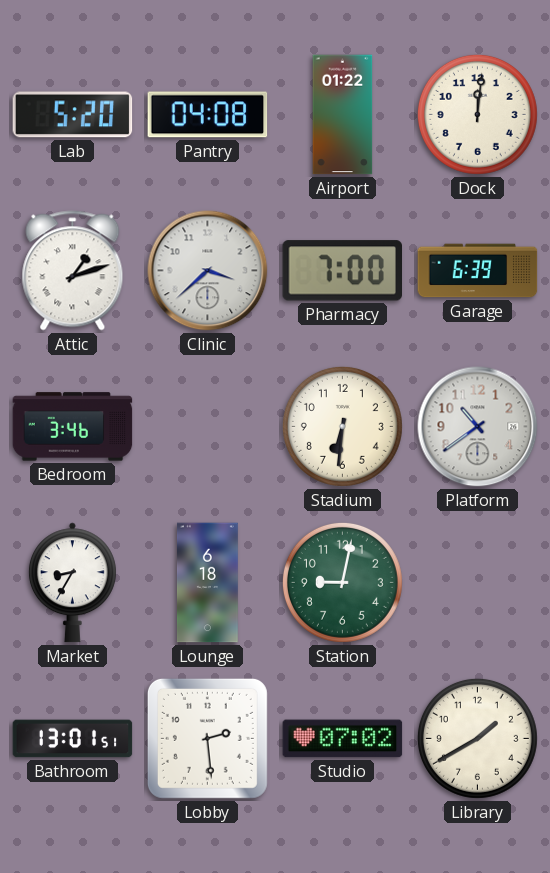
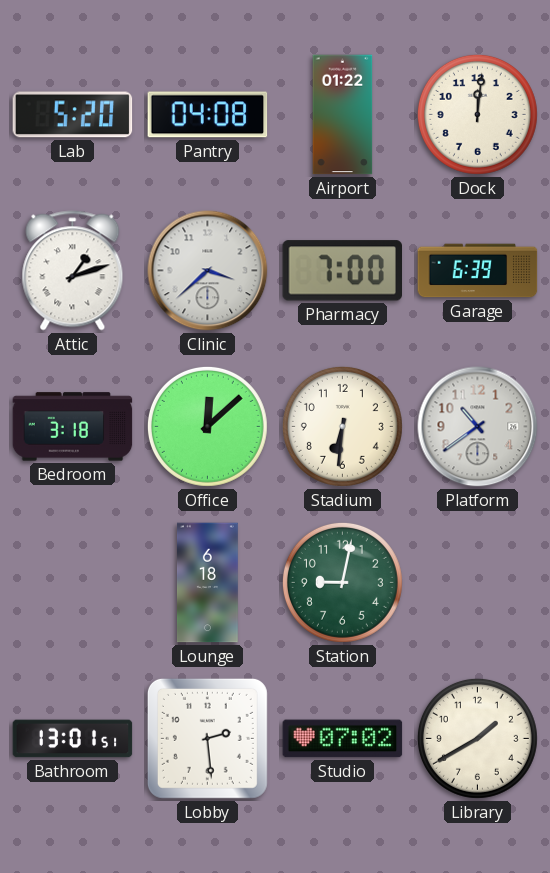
Bedroom: 3:46 -> 3:18
Office: none -> 12:08
Market: 8:35 -> none
